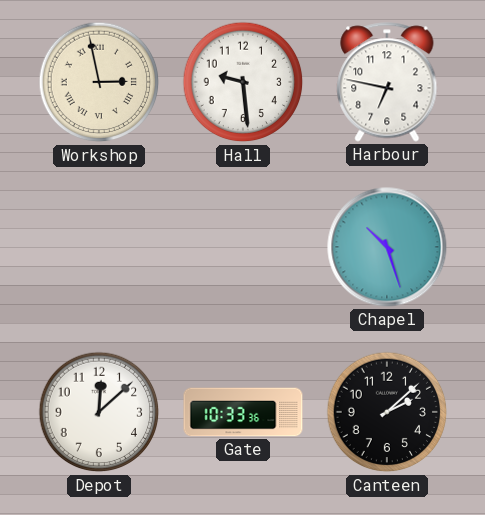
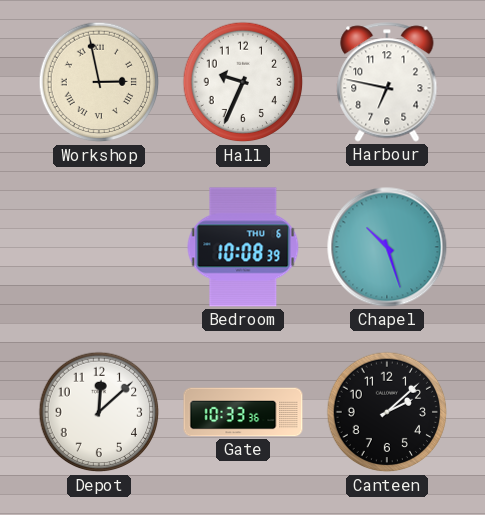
Hall: 9:29 -> 9:34
Bedroom: none -> 10:08
